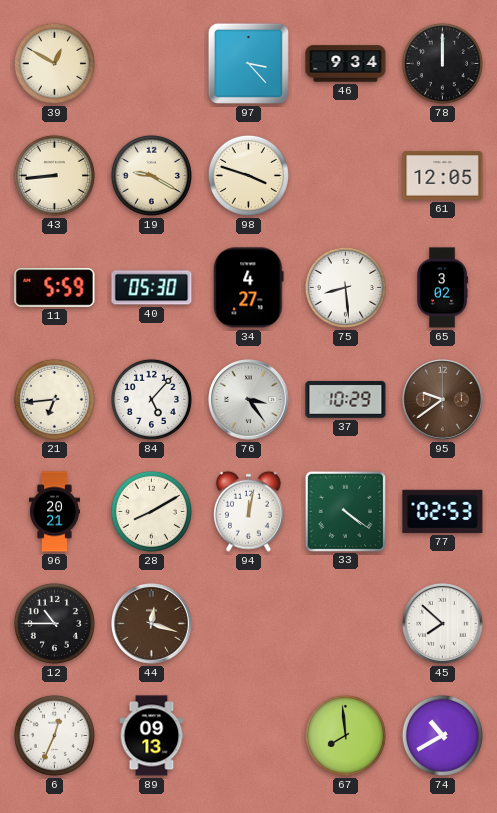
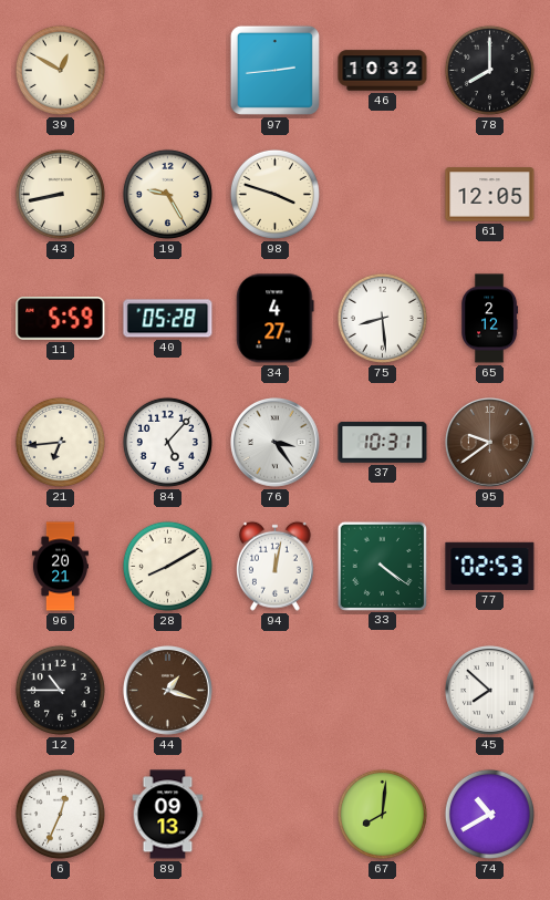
97: 3:23 -> 2:44
46: 9:34 -> 10:32
78: 12:00 -> 8:00
43: 8:44 -> 8:43
19: 9:20 -> 9:25
40: 05:30 -> 05:28
65: 3:02 -> 2:12
37: 10:29 -> 10:31
44: 12:18 -> 1:18
67: 7:59 -> 8:01
